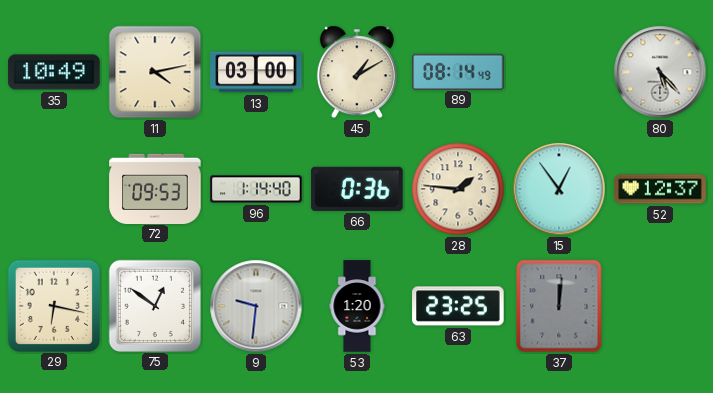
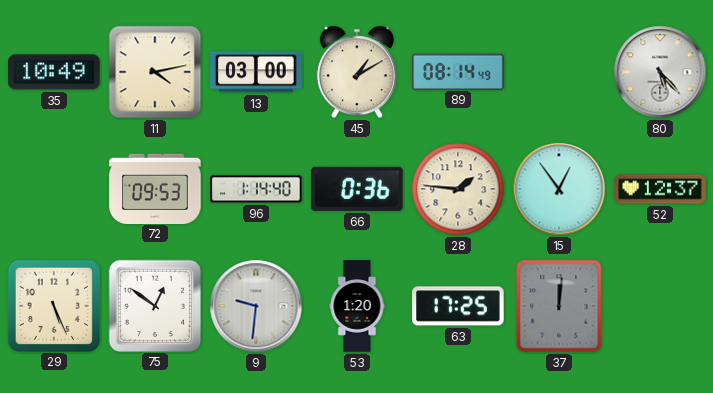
29: 6:17 -> 5:26
63: 23:25 -> 17:25
